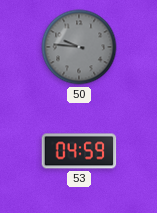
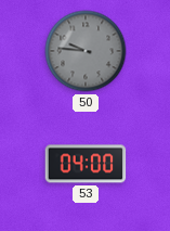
53: 04:59 -> 04:00
